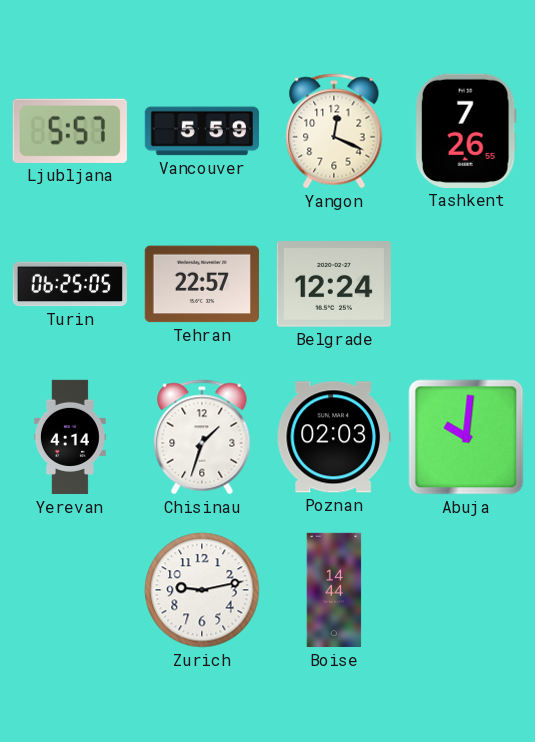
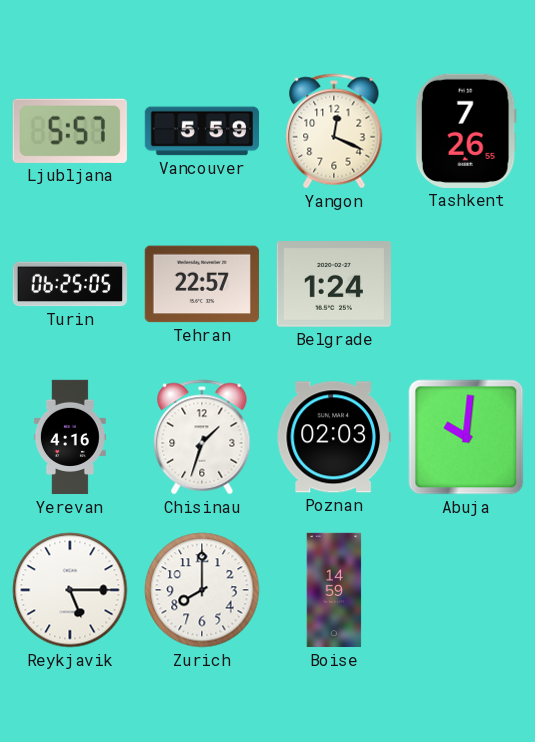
Belgrade: 12:24 -> 1:24
Yerevan: 4:14 -> 4:16
Reykjavik: none -> 5:15
Zurich: 9:13 -> 8:00
Boise: 14:44 -> 14:59
